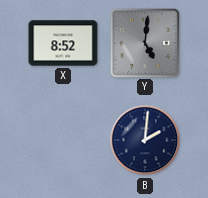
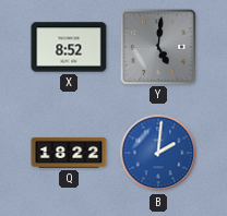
Q: none -> 18:22
B dial: navy -> blue
